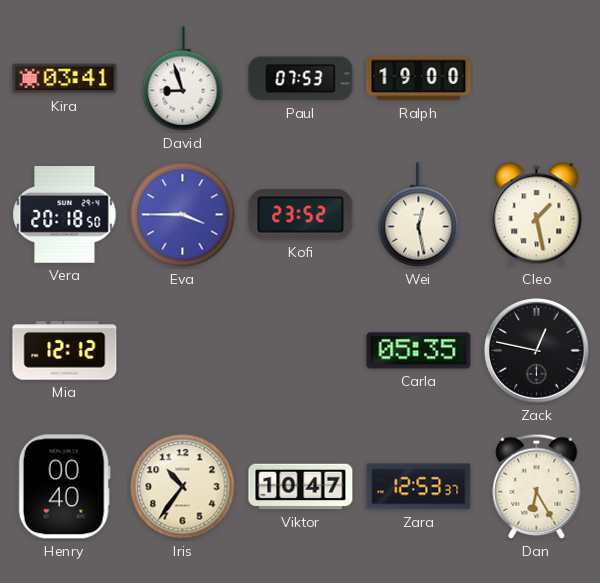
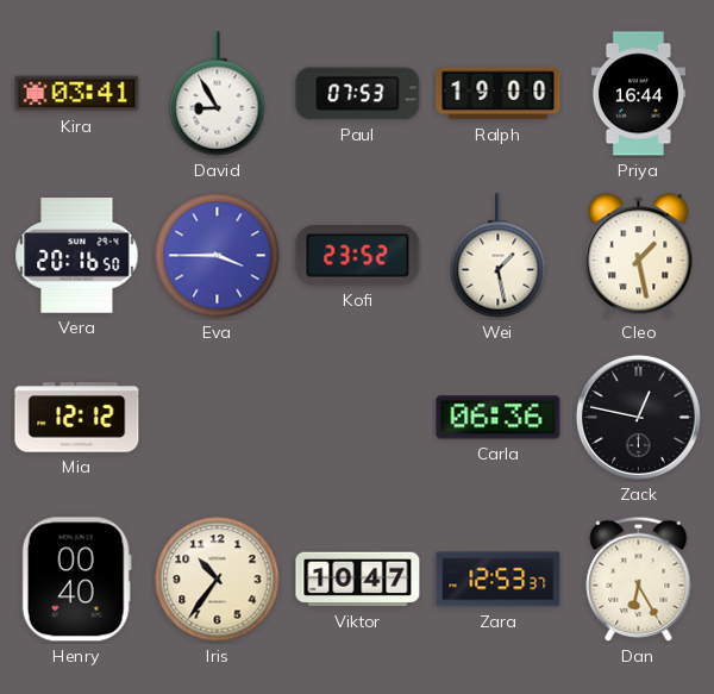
David: 8:57 -> 8:55
Priya: none -> 16:44
Vera: 20:18 -> 20:16
Wei: 12:28 -> 1:28
Carla: 05:35 -> 06:36
